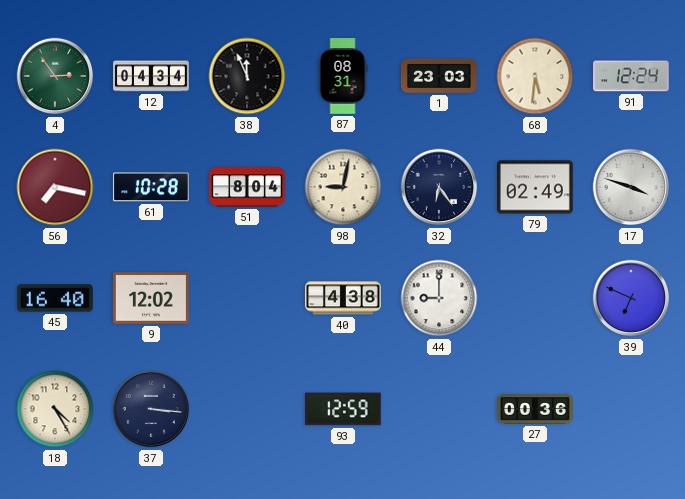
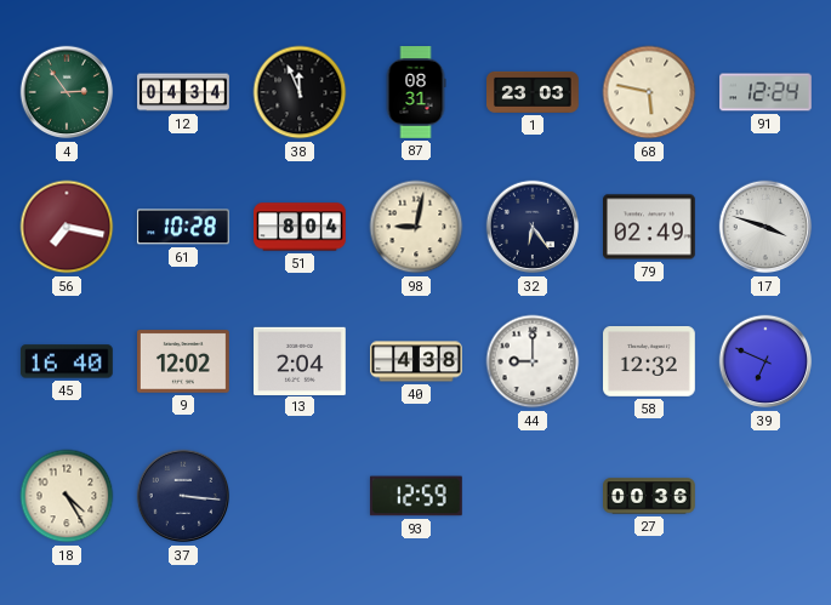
68: 5:31 -> 5:47
13: none -> 2:04
58: none -> 12:32
